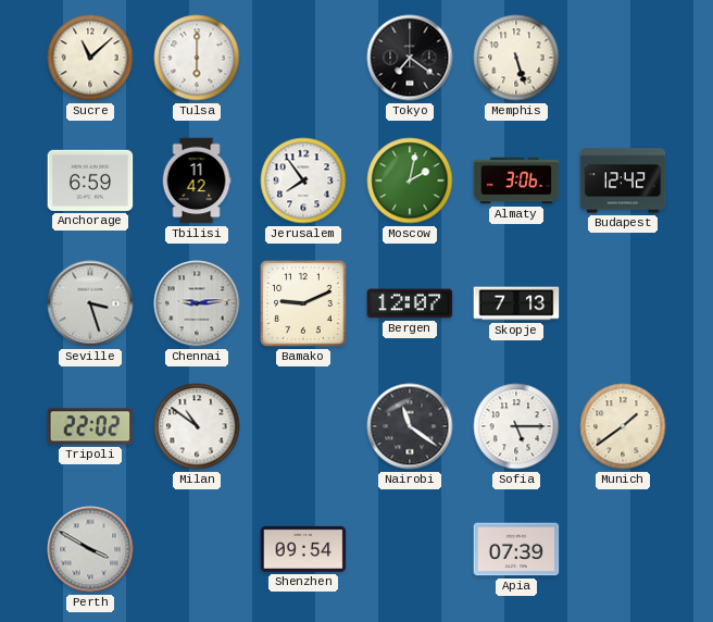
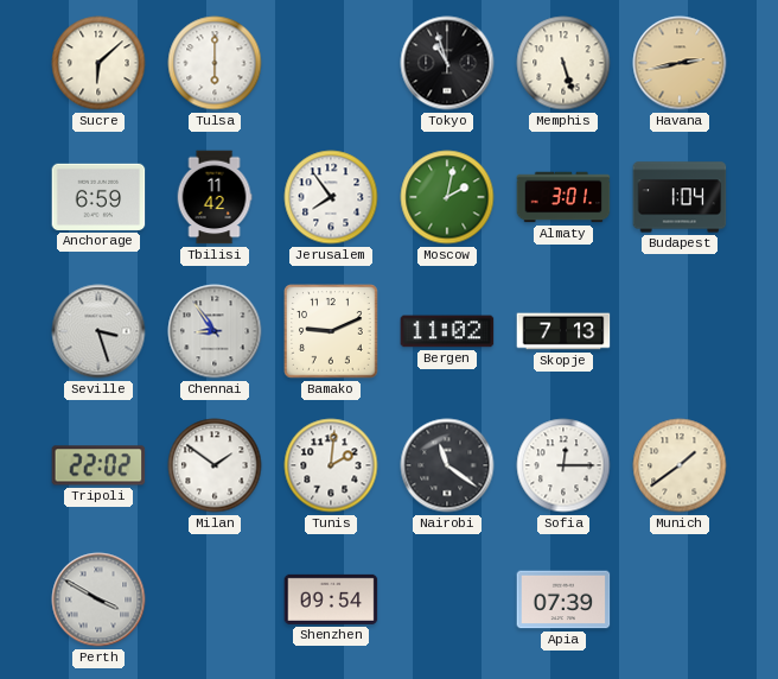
Sucre: 11:08 -> 6:08
Tokyo: 7:21 -> 10:57
Havana: none -> 2:43
Almaty: 3:06 -> 3:01
Budapest: 12:42 -> 1:04
Chennai: 9:14 -> 8:54
Bergen: 12:07 -> 11:02
Milan: 10:51 -> 1:51
Tunis: none -> 2:01
Sofia: 5:15 -> 12:15
